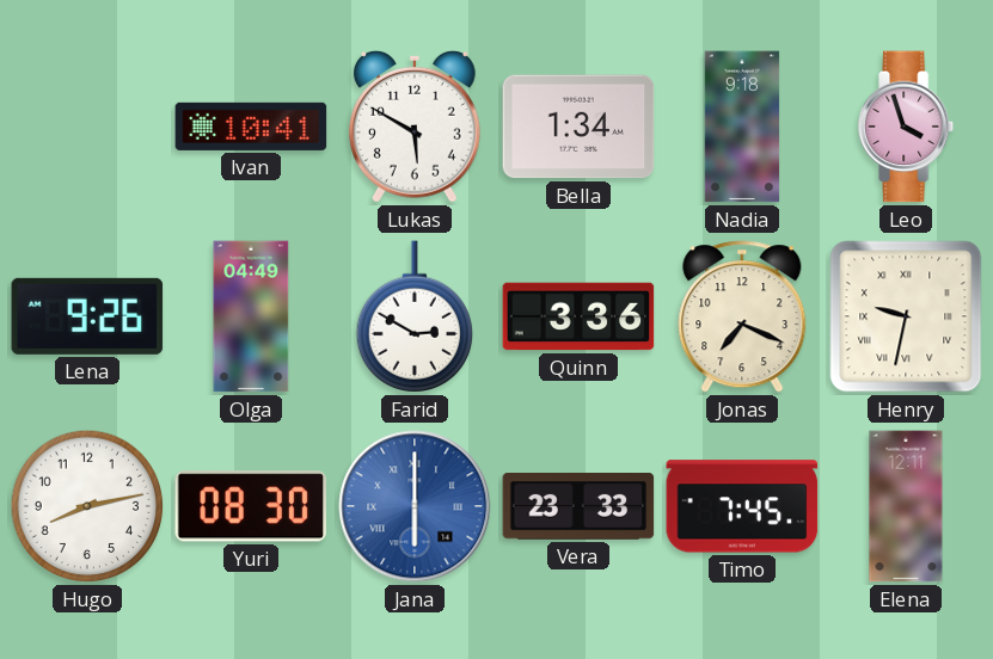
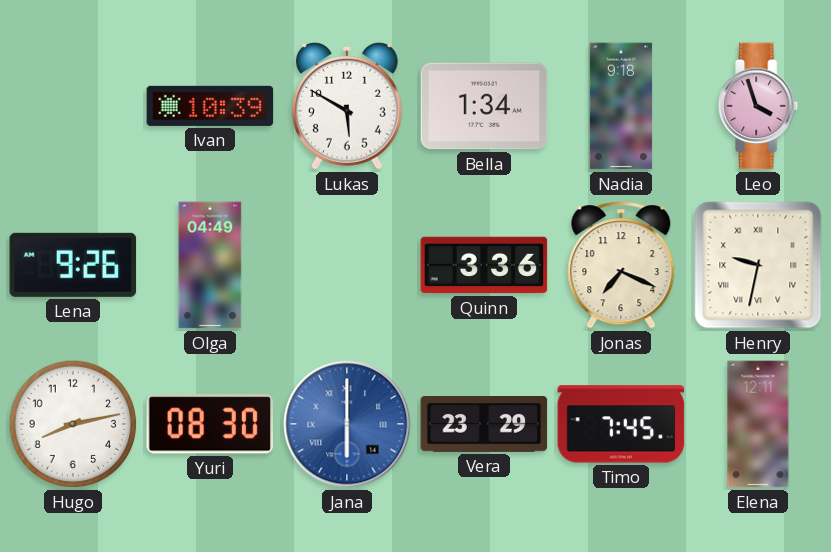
Ivan: 10:41 -> 10:39
Farid: 2:50 -> none
Vera: 23:33 -> 23:29
